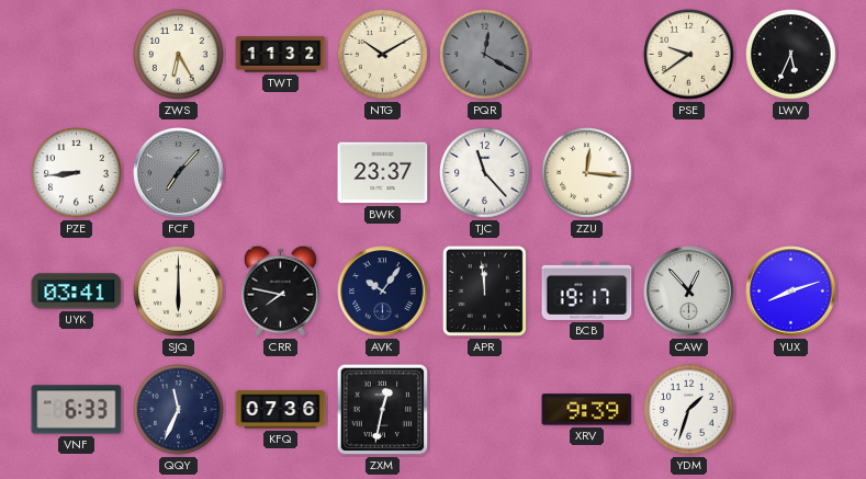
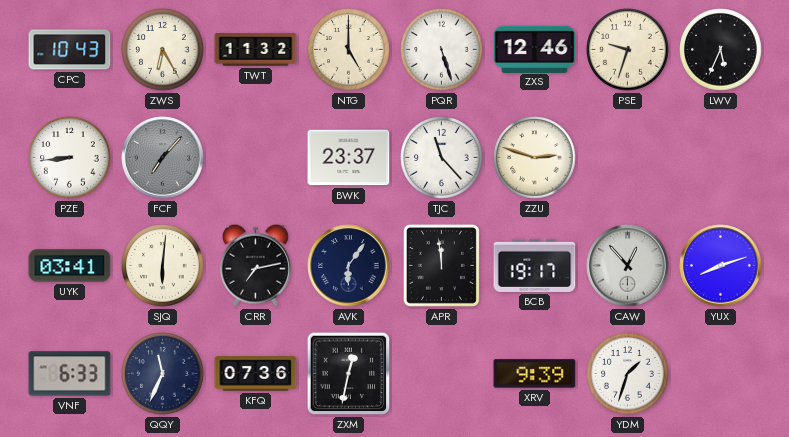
CPC: none -> 10:43
NTG: 10:10 -> 5:00
PQR: 12:20 -> 5:27
PQR dial: grey -> white
ZXS: none -> 12:46
PSE: 9:39 -> 9:33
ZZU: 12:16 -> 2:48
SJQ: 6:00 -> 6:01
CRR: 7:47 -> 7:13
AVK: 10:06 -> 6:06
